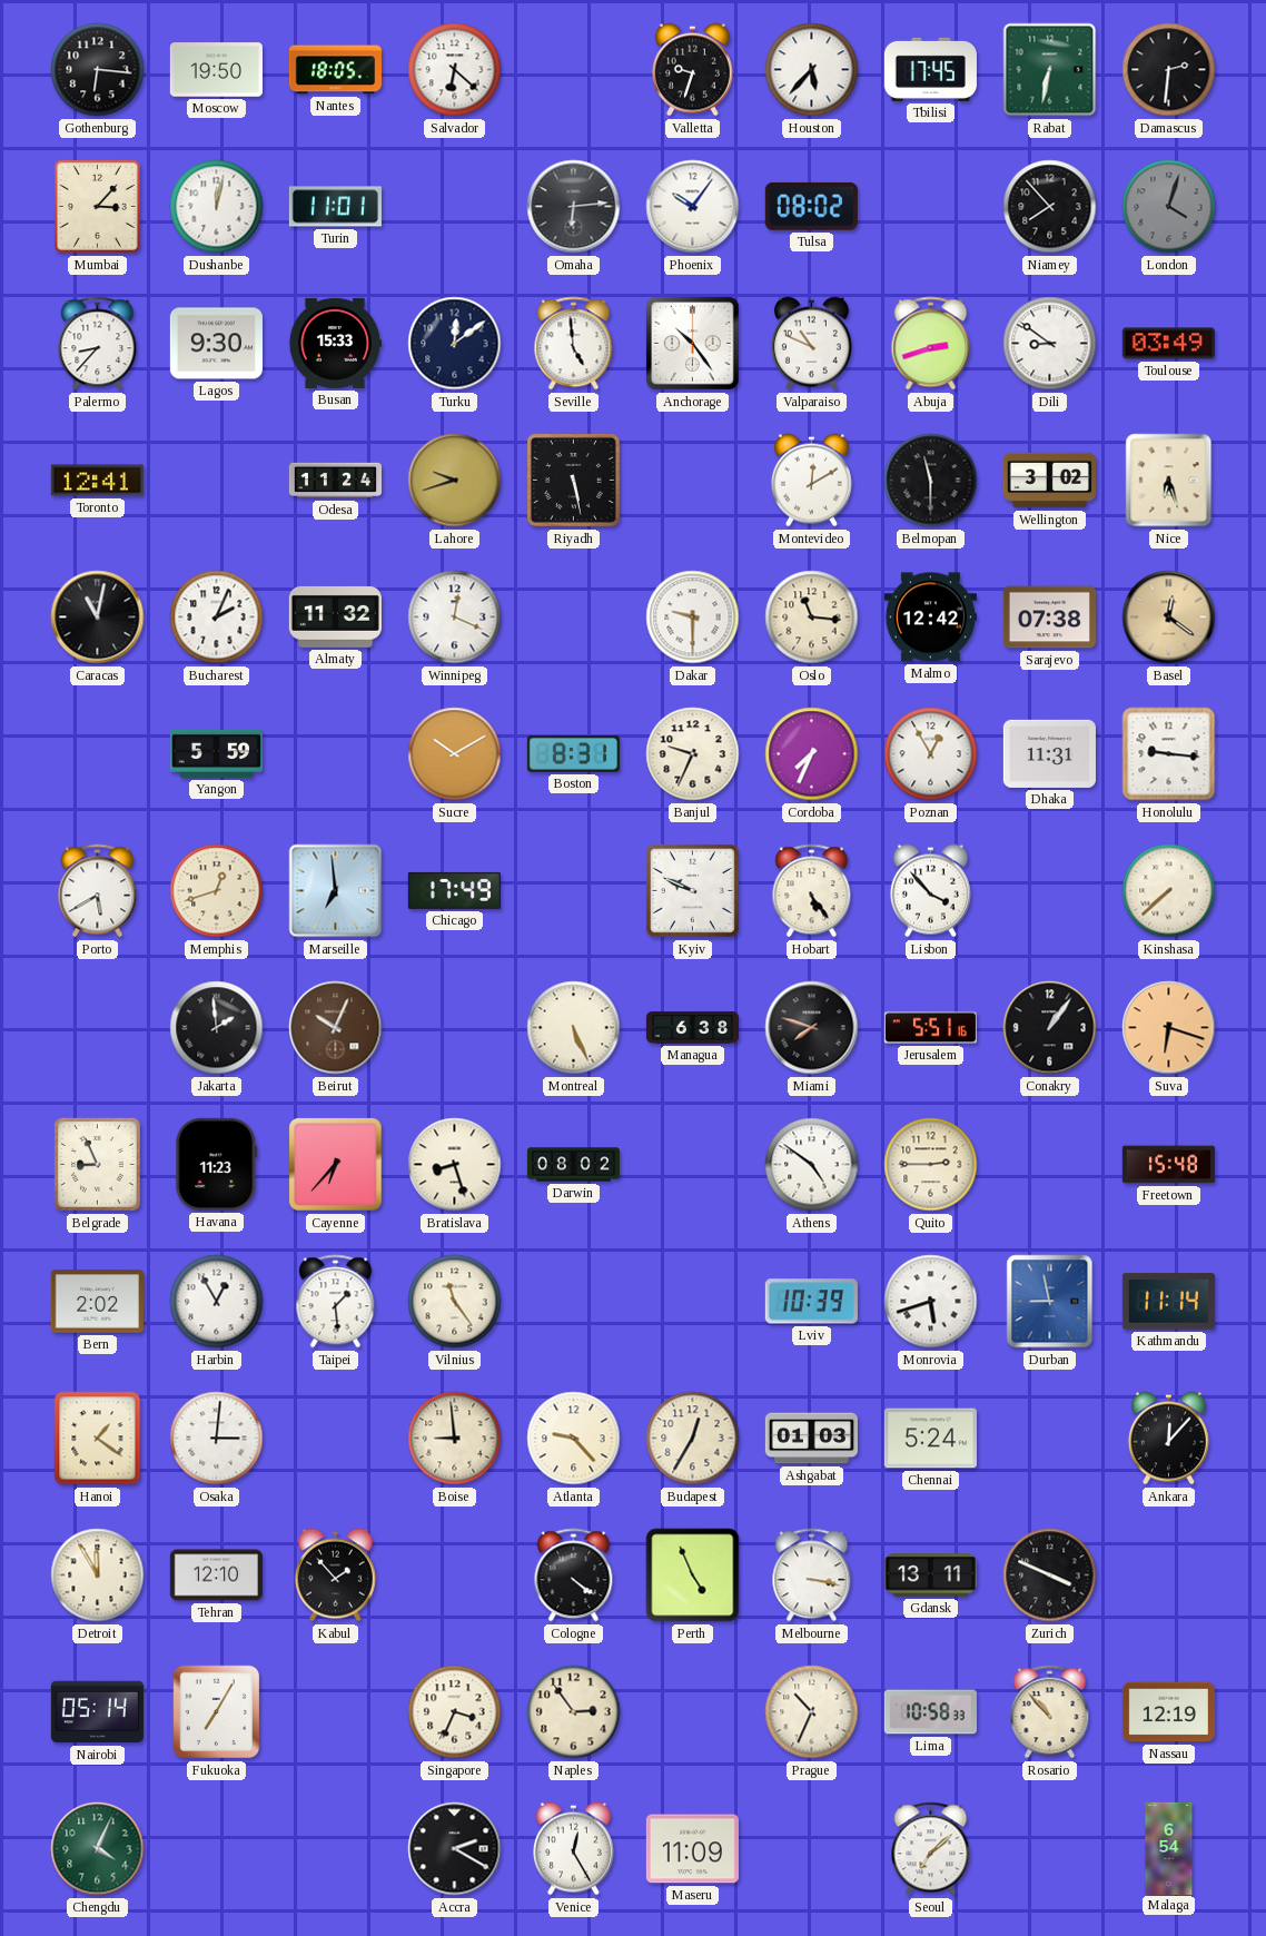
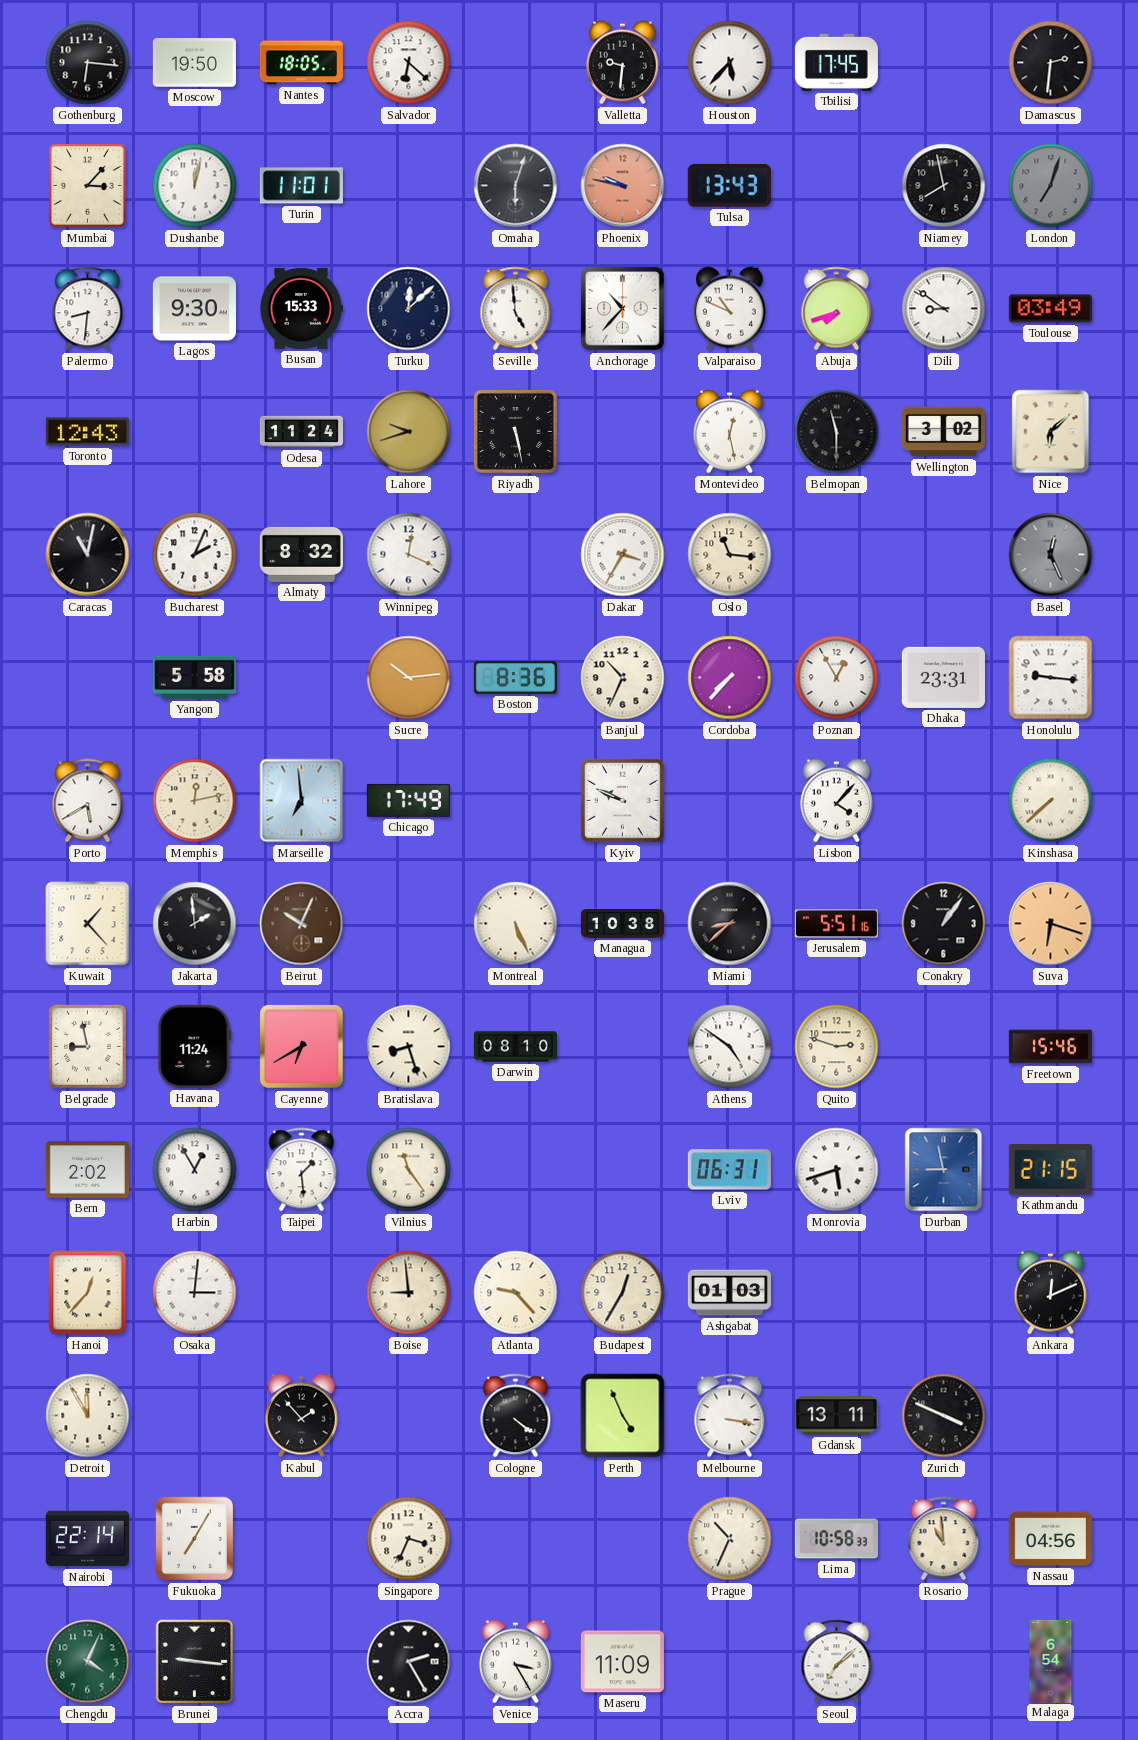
Valletta: 9:33 -> 9:31
Rabat: 6:32 -> none
Omaha: 6:14 -> 6:03
Phoenix: 10:06 -> 9:47
Phoenix dial: white -> salmon
Tulsa: 08:02 -> 13:43
Niamey: 7:53 -> 7:58
London: 4:03 -> 7:03
Palermo: 8:37 -> 8:31
Turku: 12:09 -> 12:08
Anchorage: 10:24 -> 10:37
Abuja: 2:42 -> 7:42
Toronto: 12:41 -> 12:43
Montevideo: 12:10 -> 12:28
Nice: 6:27 -> 6:08
Almaty: 11:32 -> 8:32
Dakar: 9:30 -> 3:35
Malmo: 12:42 -> none
Sarajevo: 07:38 -> none
Basel: 12:21 -> 12:26
Basel dial: champagne -> grey
Yangon: 5:59 -> 5:58
Sucre: 10:10 -> 10:14
Boston: 8:31 -> 8:36
Banjul: 9:34 -> 10:34
Cordoba: 7:34 -> 7:37
Dhaka: 11:31 -> 23:31
Memphis: 12:42 -> 12:13
Hobart: 5:24 -> none
Lisbon: 3:53 -> 4:07
Kuwait: none -> 1:23
Managua: 6:38 -> 10:38
Miami: 7:48 -> 8:38
Belgrade: 8:56 -> 8:58
Havana: 11:23 -> 11:24
Cayenne: 6:37 -> 6:40
Darwin: 08:02 -> 08:10
Quito: 2:45 -> 2:48
Freetown: 15:48 -> 15:46
Lviv: 10:39 -> 06:31
Kathmandu: 11:14 -> 21:15
Hanoi: 1:21 -> 12:37
Chennai: 5:24 -> none
Ankara: 12:07 -> 12:11
Tehran: 12:10 -> none
Nairobi: 05:14 -> 22:14
Naples: 2:54 -> none
Rosario: 10:53 -> 10:59
Nassau: 12:19 -> 04:56
Brunei: none -> 9:16
Accra: 2:20 -> 2:25
Venice: 12:25 -> 3:25
